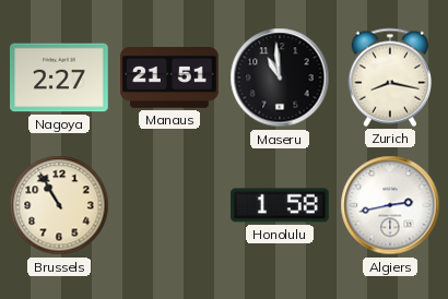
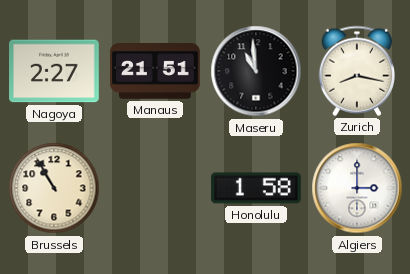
Algiers: 2:43 -> 3:00
